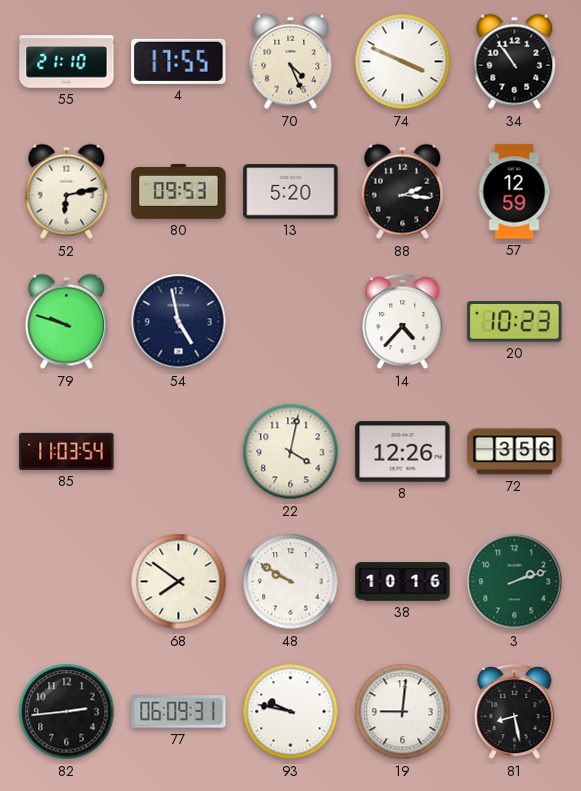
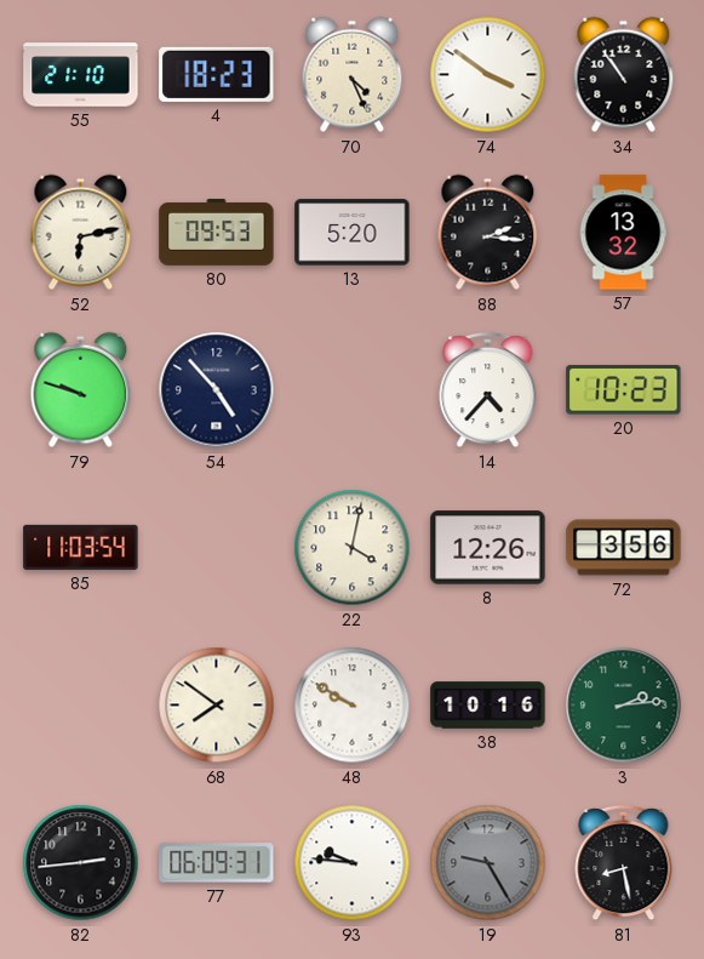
4: 17:55 -> 18:23
74: 3:49 -> 3:51
57: 12:59 -> 13:32
54: 4:58 -> 4:53
3: 2:12 -> 2:14
93: 9:47 -> 9:46
19: 9:01 -> 9:25
19 dial: white -> grey
